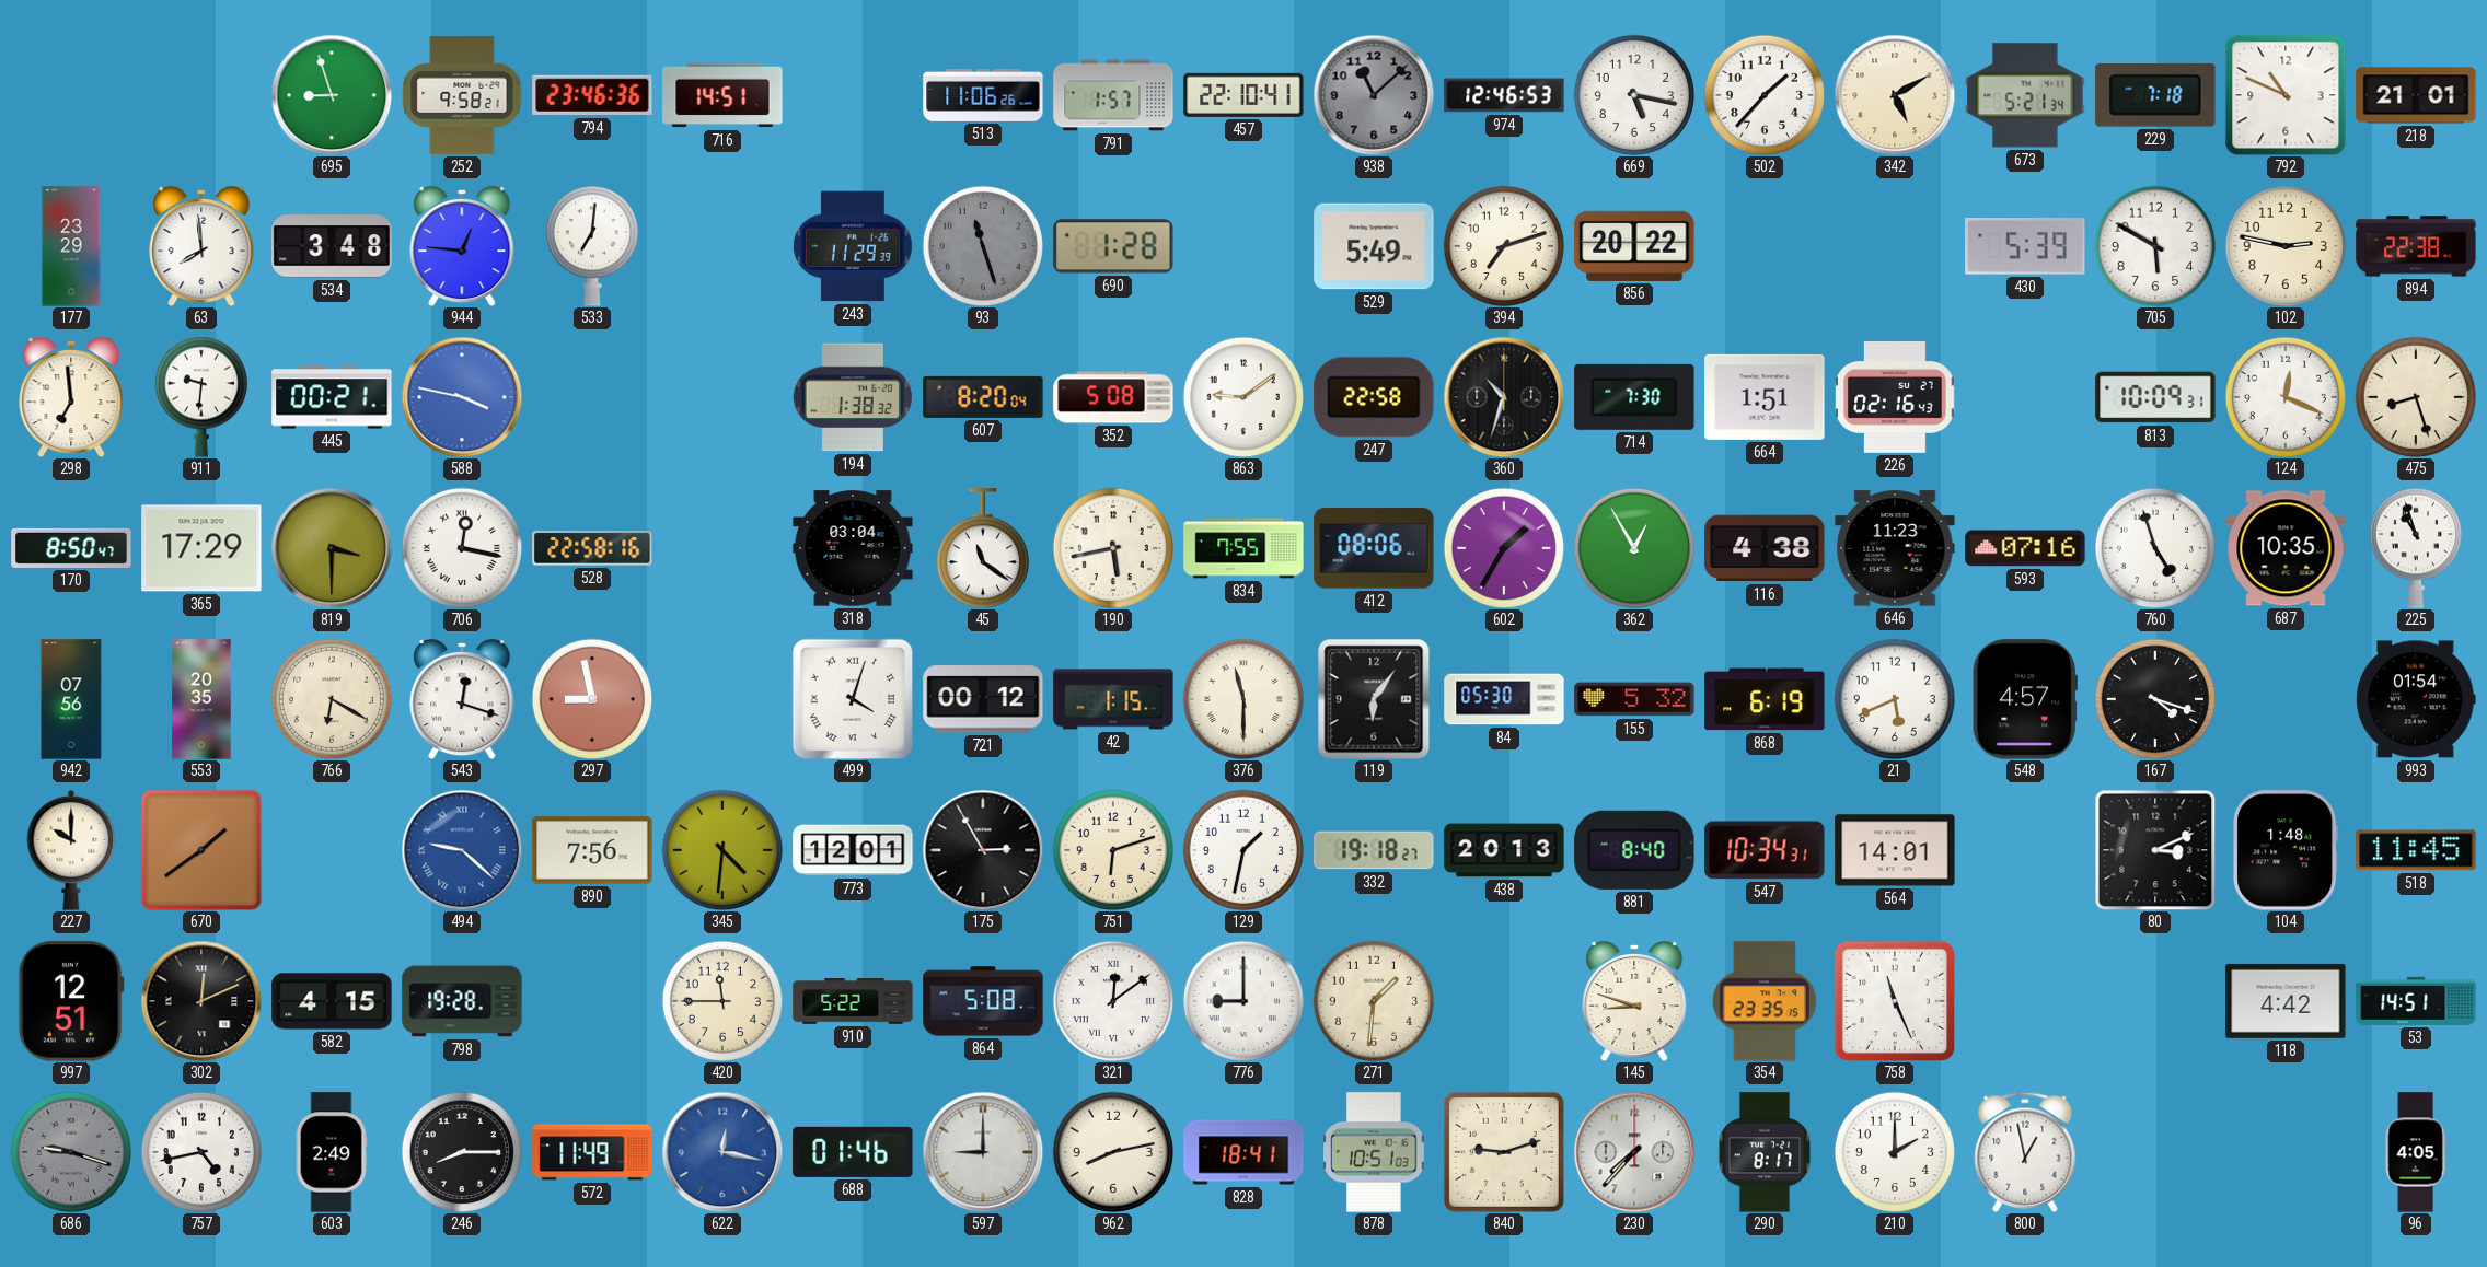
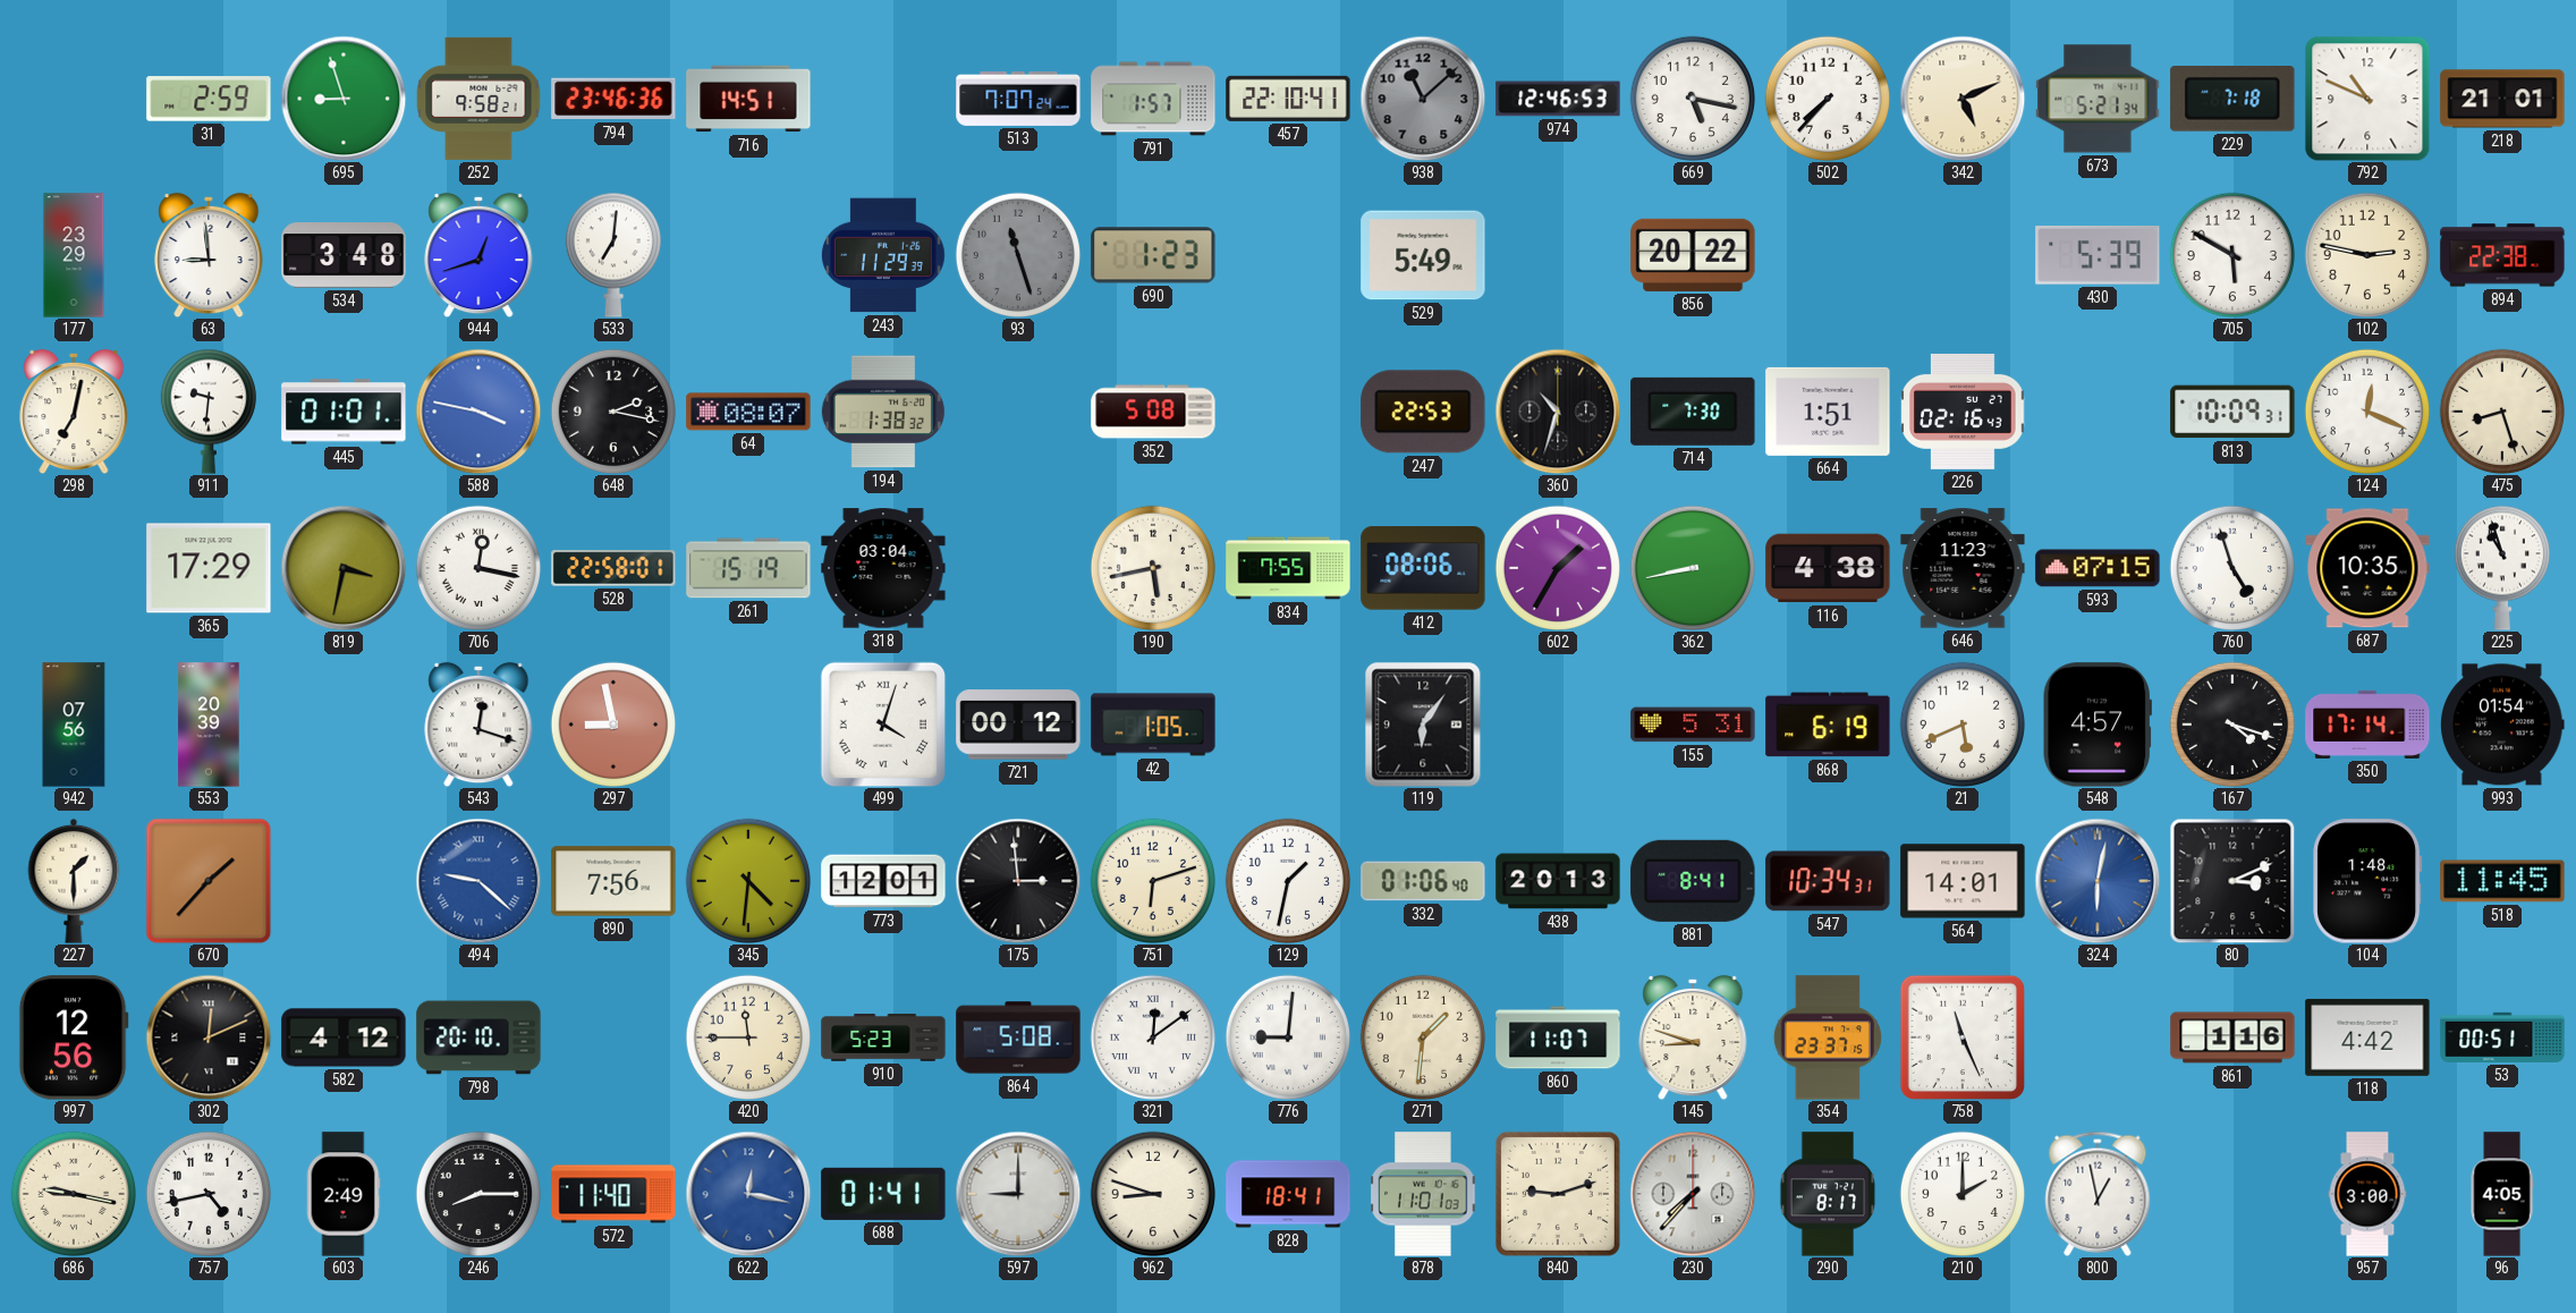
31: none -> 2:59
513: 11:06 -> 7:07
502: 1:37 -> 7:37
342: 5:10 -> 5:11
63: 7:59 -> 8:59
944: 12:46 -> 12:42
690: 1:28 -> 1:23
394: 7:12 -> none
298: 6:59 -> 7:02
445: 00:21 -> 01:01
648: none -> 2:17
64: none -> 08:07
607: 8:20 -> none
863: 9:09 -> none
247: 22:58 -> 22:53
170: 8:50 -> none
819: 3:30 -> 3:32
528: 22:58:16 -> 22:58:01
261: none -> 15:19
45: 11:21 -> none
362: 12:55 -> 8:43
593: 07:16 -> 07:15
553: 20:35 -> 20:39
766: 6:20 -> none
42: 1:15 -> 1:05
376: 11:30 -> none
84: 05:30 -> none
155: 5:32 -> 5:31
350: none -> 17:14
227: 10:00 -> 1:30
670: 1:39 -> 1:37
175: 2:55 -> 2:59
332: 19:18 -> 01:06
881: 8:40 -> 8:41
324: none -> 6:02
997: 12:51 -> 12:56
582: 4:15 -> 4:12
798: 19:28 -> 20:10
910: 5:22 -> 5:23
776: 9:00 -> 9:01
860: none -> 11:07
354: 23:35 -> 23:37
861: none -> 1:16
53: 14:51 -> 00:51
686: 9:18 -> 9:17
686 dial: grey -> cream
572: 11:49 -> 11:40
688: 01:46 -> 01:41
962: 8:13 -> 8:48
878: 10:51 -> 11:01
957: none -> 3:00
